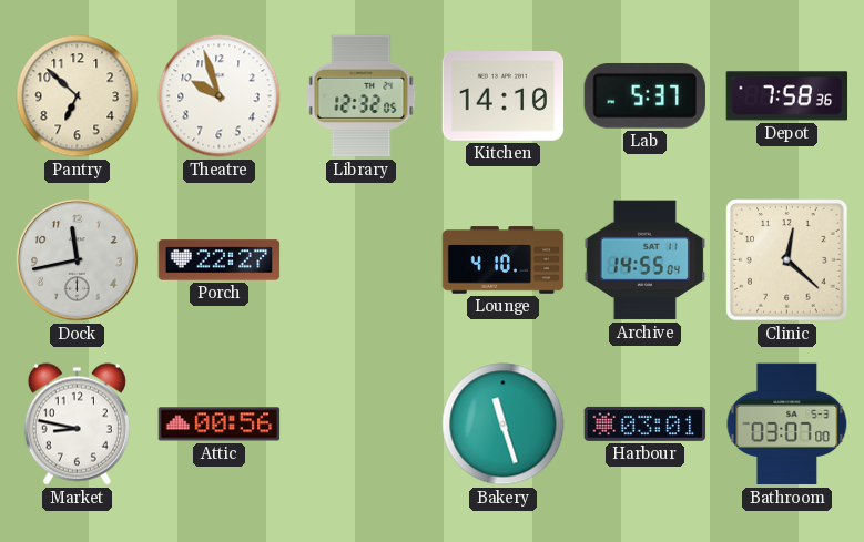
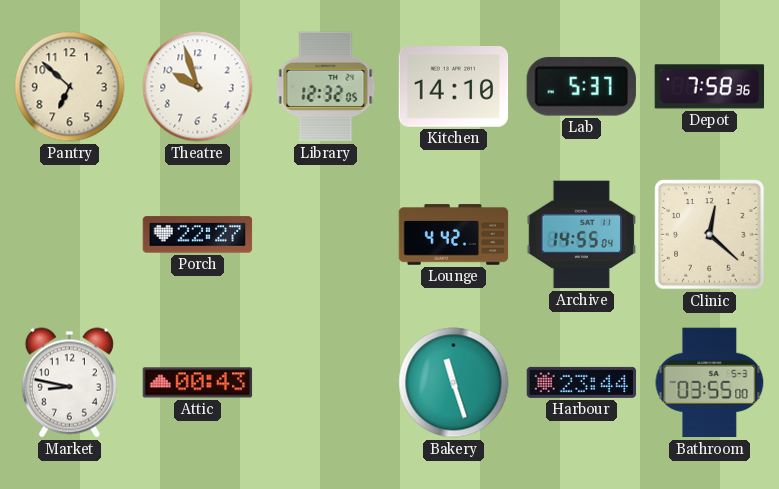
Dock: 11:43 -> none
Lounge: 4:10 -> 4:42
Attic: 00:56 -> 00:43
Harbour: 03:01 -> 23:44
Bathroom: 03:07 -> 03:55
